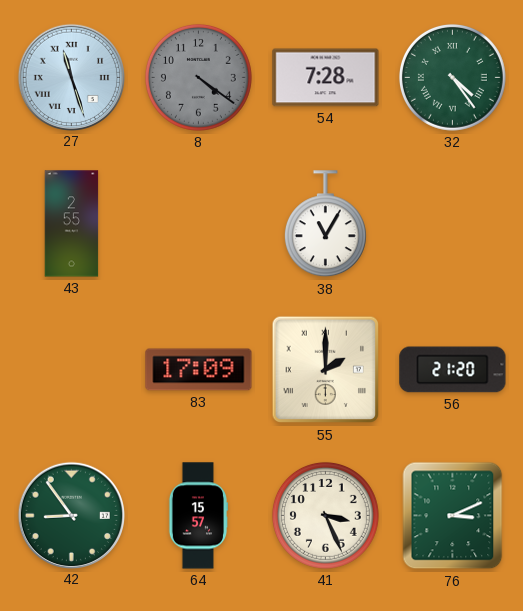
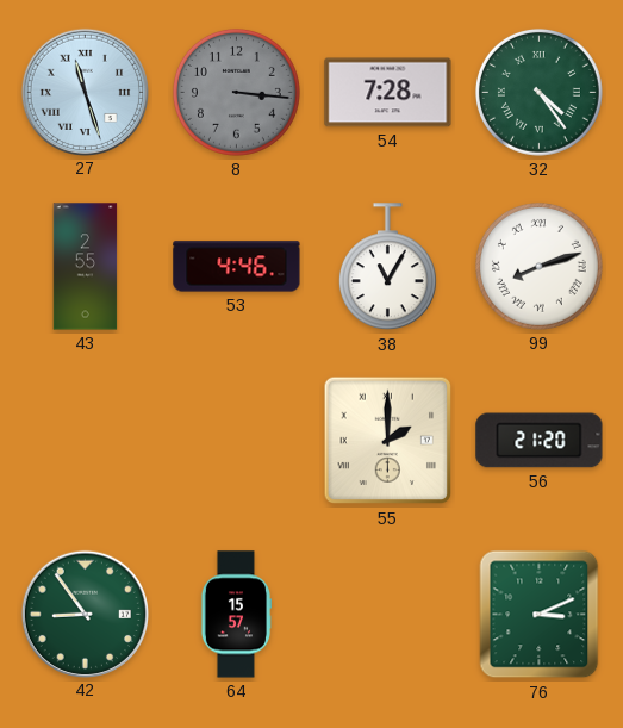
8: 4:21 -> 3:16
53: none -> 4:46
99: none -> 8:12
83: 17:09 -> none
41: 3:26 -> none
